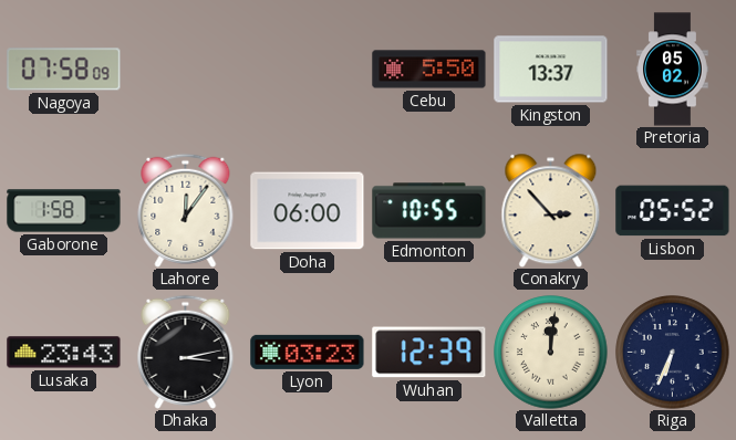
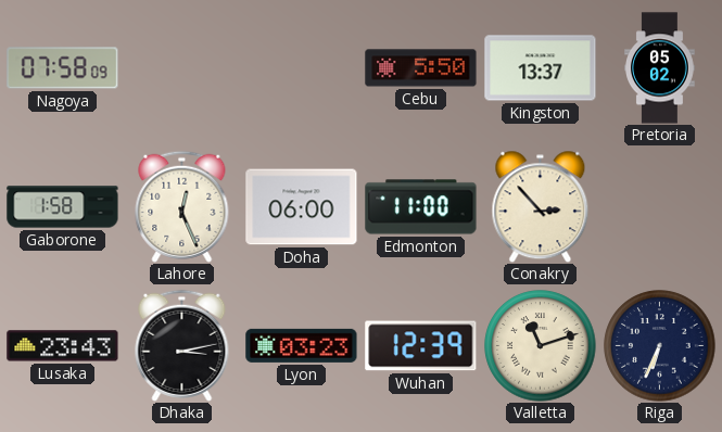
Lahore: 12:06 -> 12:26
Edmonton: 10:55 -> 11:00
Lisbon: 05:52 -> none
Valletta: 12:01 -> 11:12
